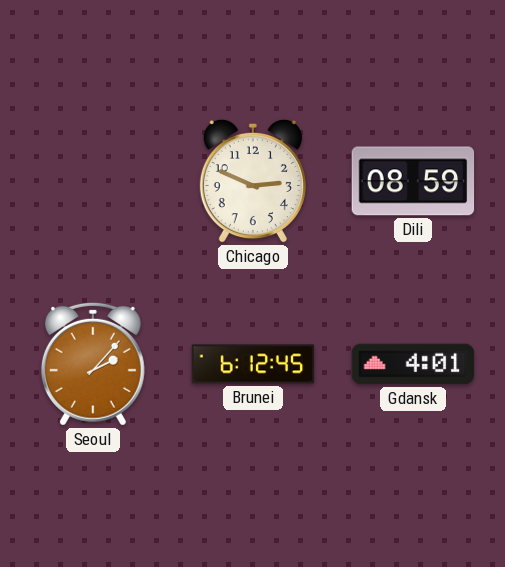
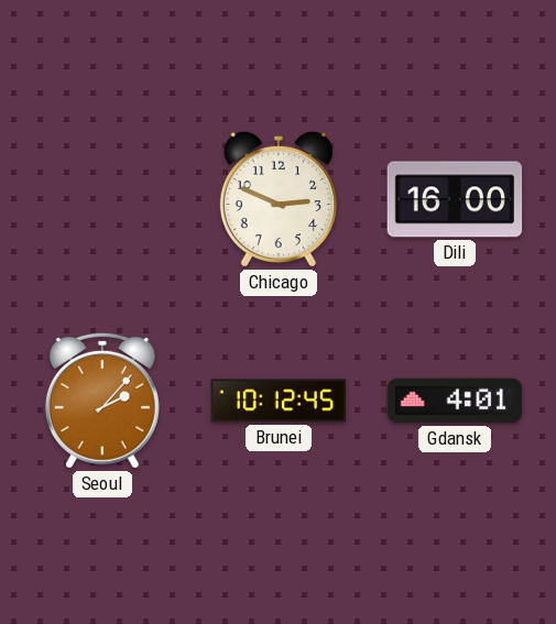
Dili: 08:59 -> 16:00
Brunei: 6:12 -> 10:12
